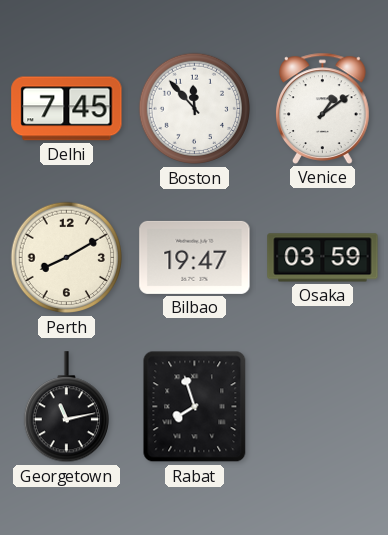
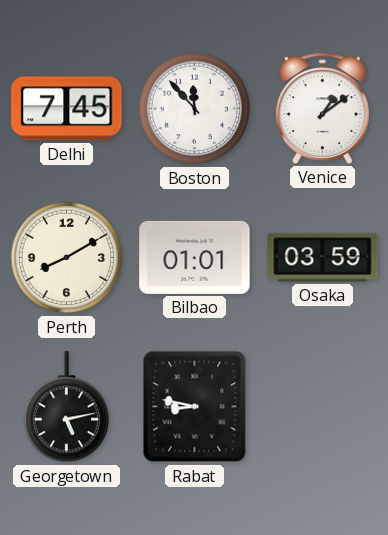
Bilbao: 19:47 -> 01:01
Georgetown: 11:13 -> 5:13
Rabat: 7:57 -> 8:47
